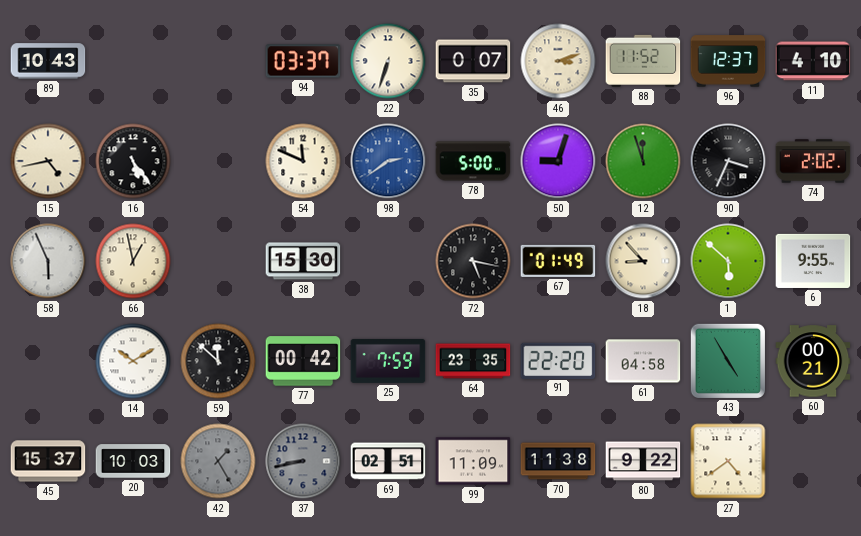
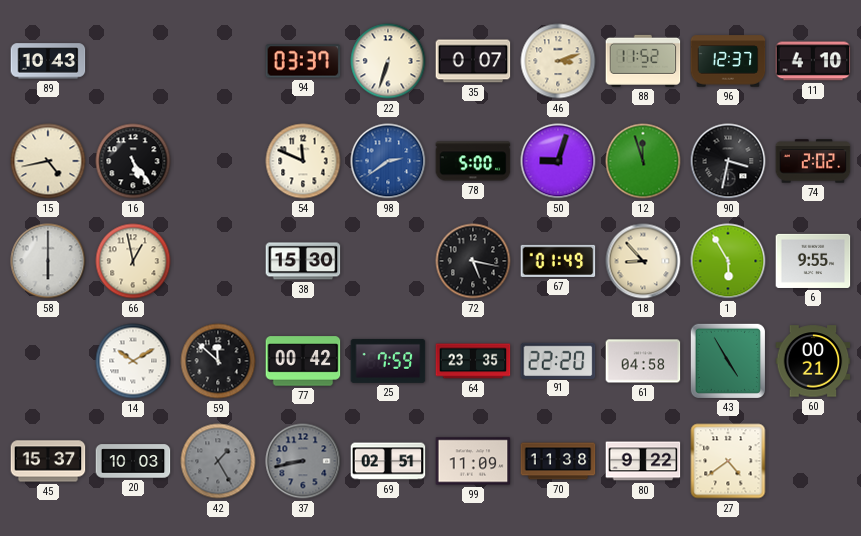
90: 3:34 -> 3:32
58: 5:56 -> 6:00
1: 5:52 -> 5:55
